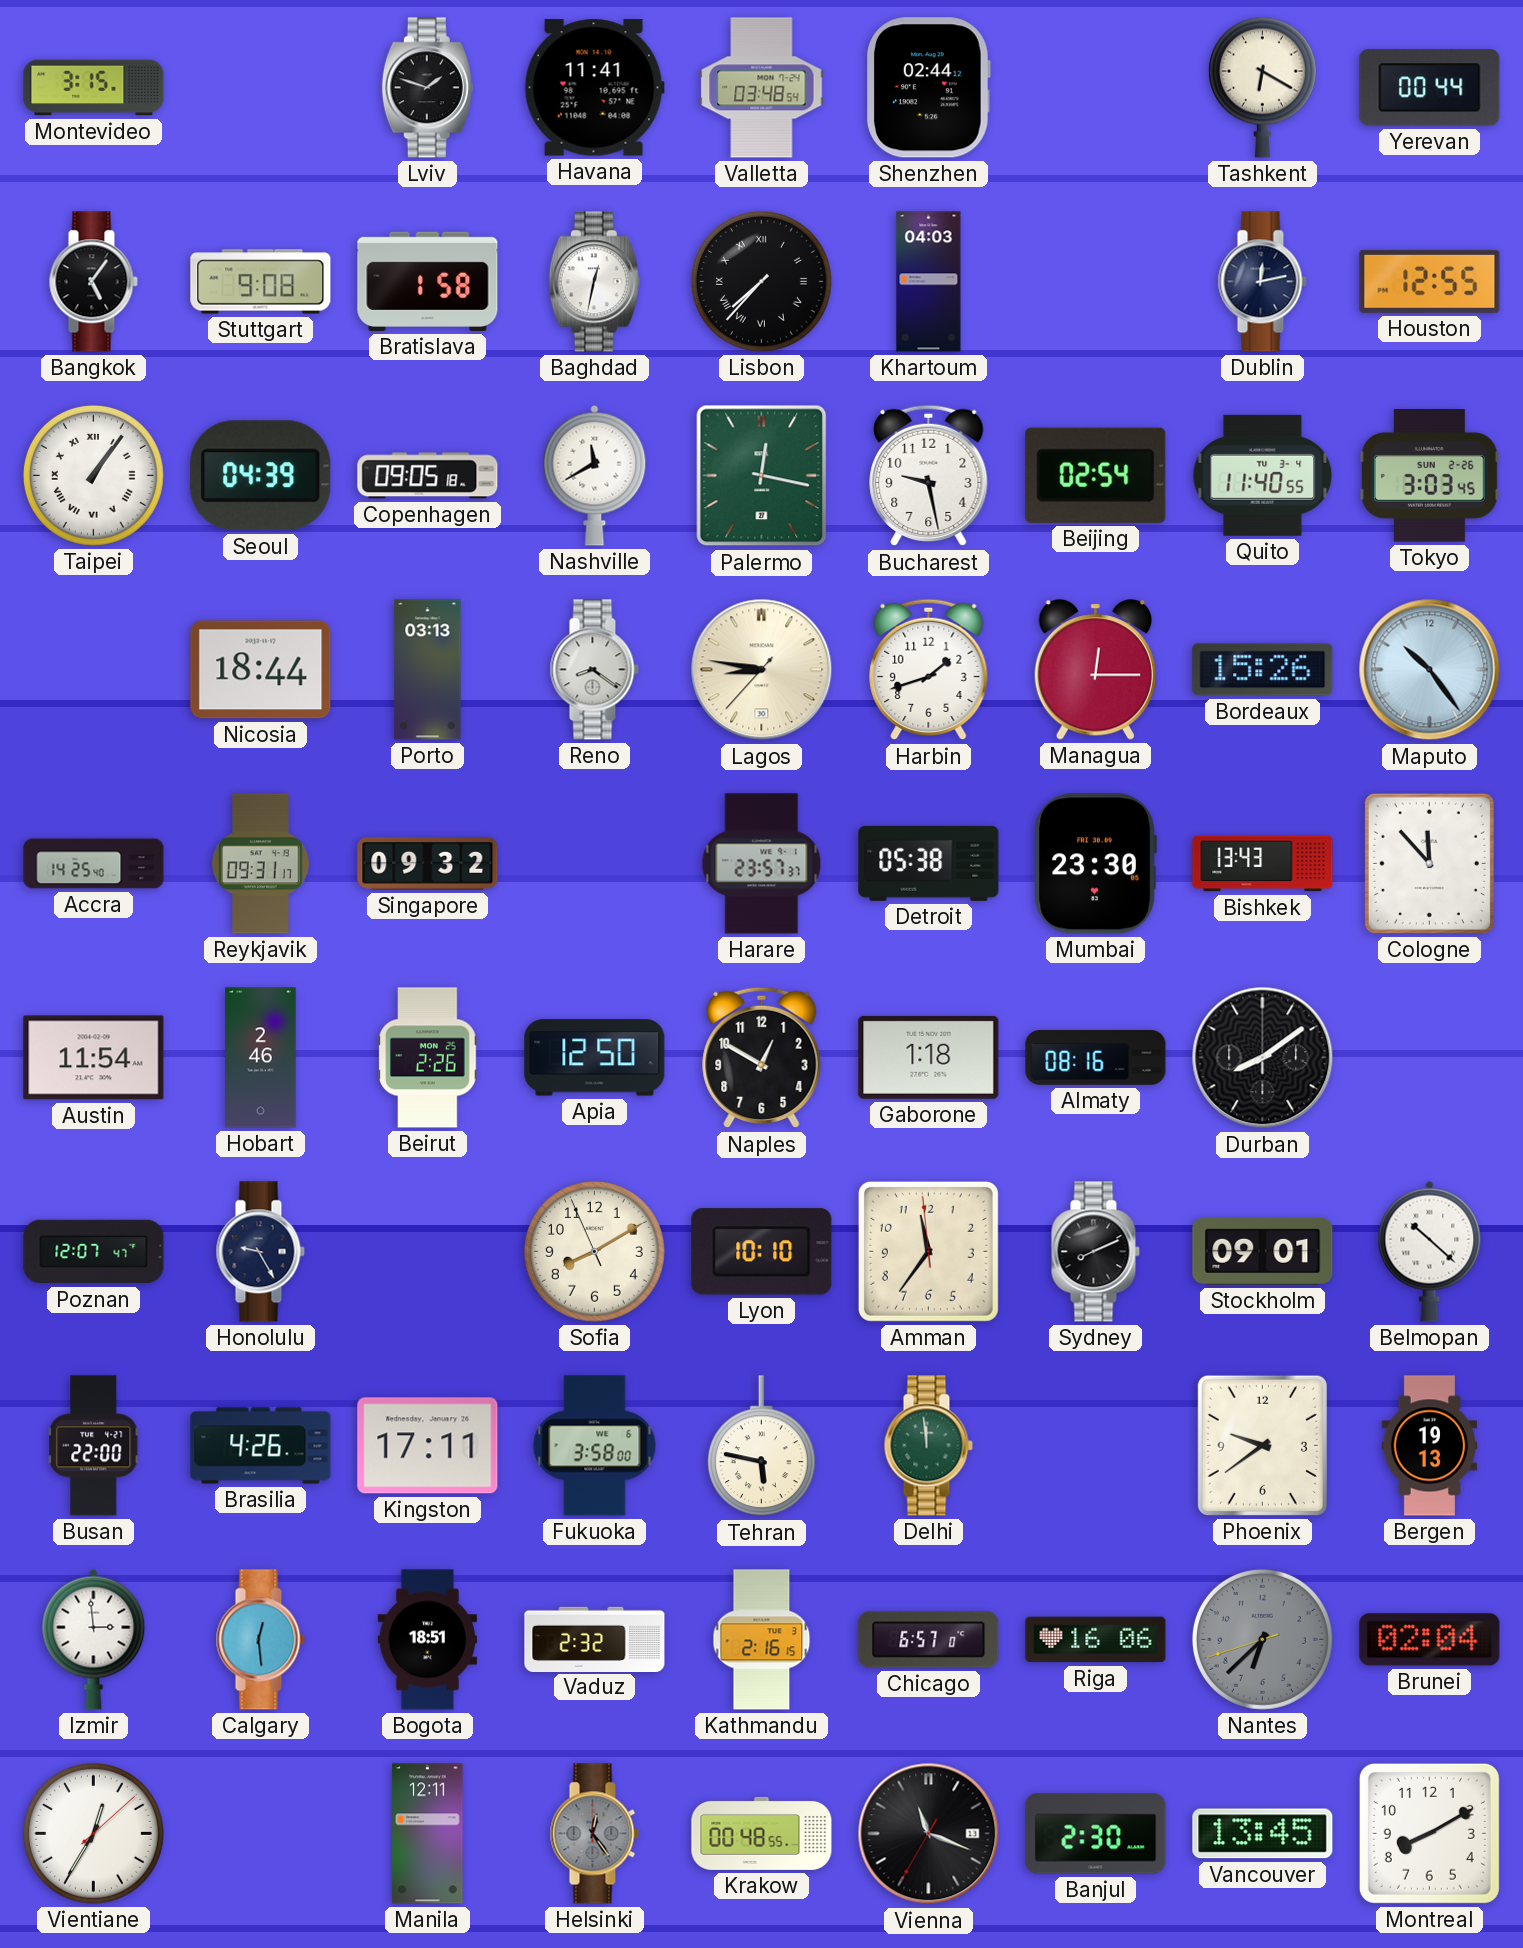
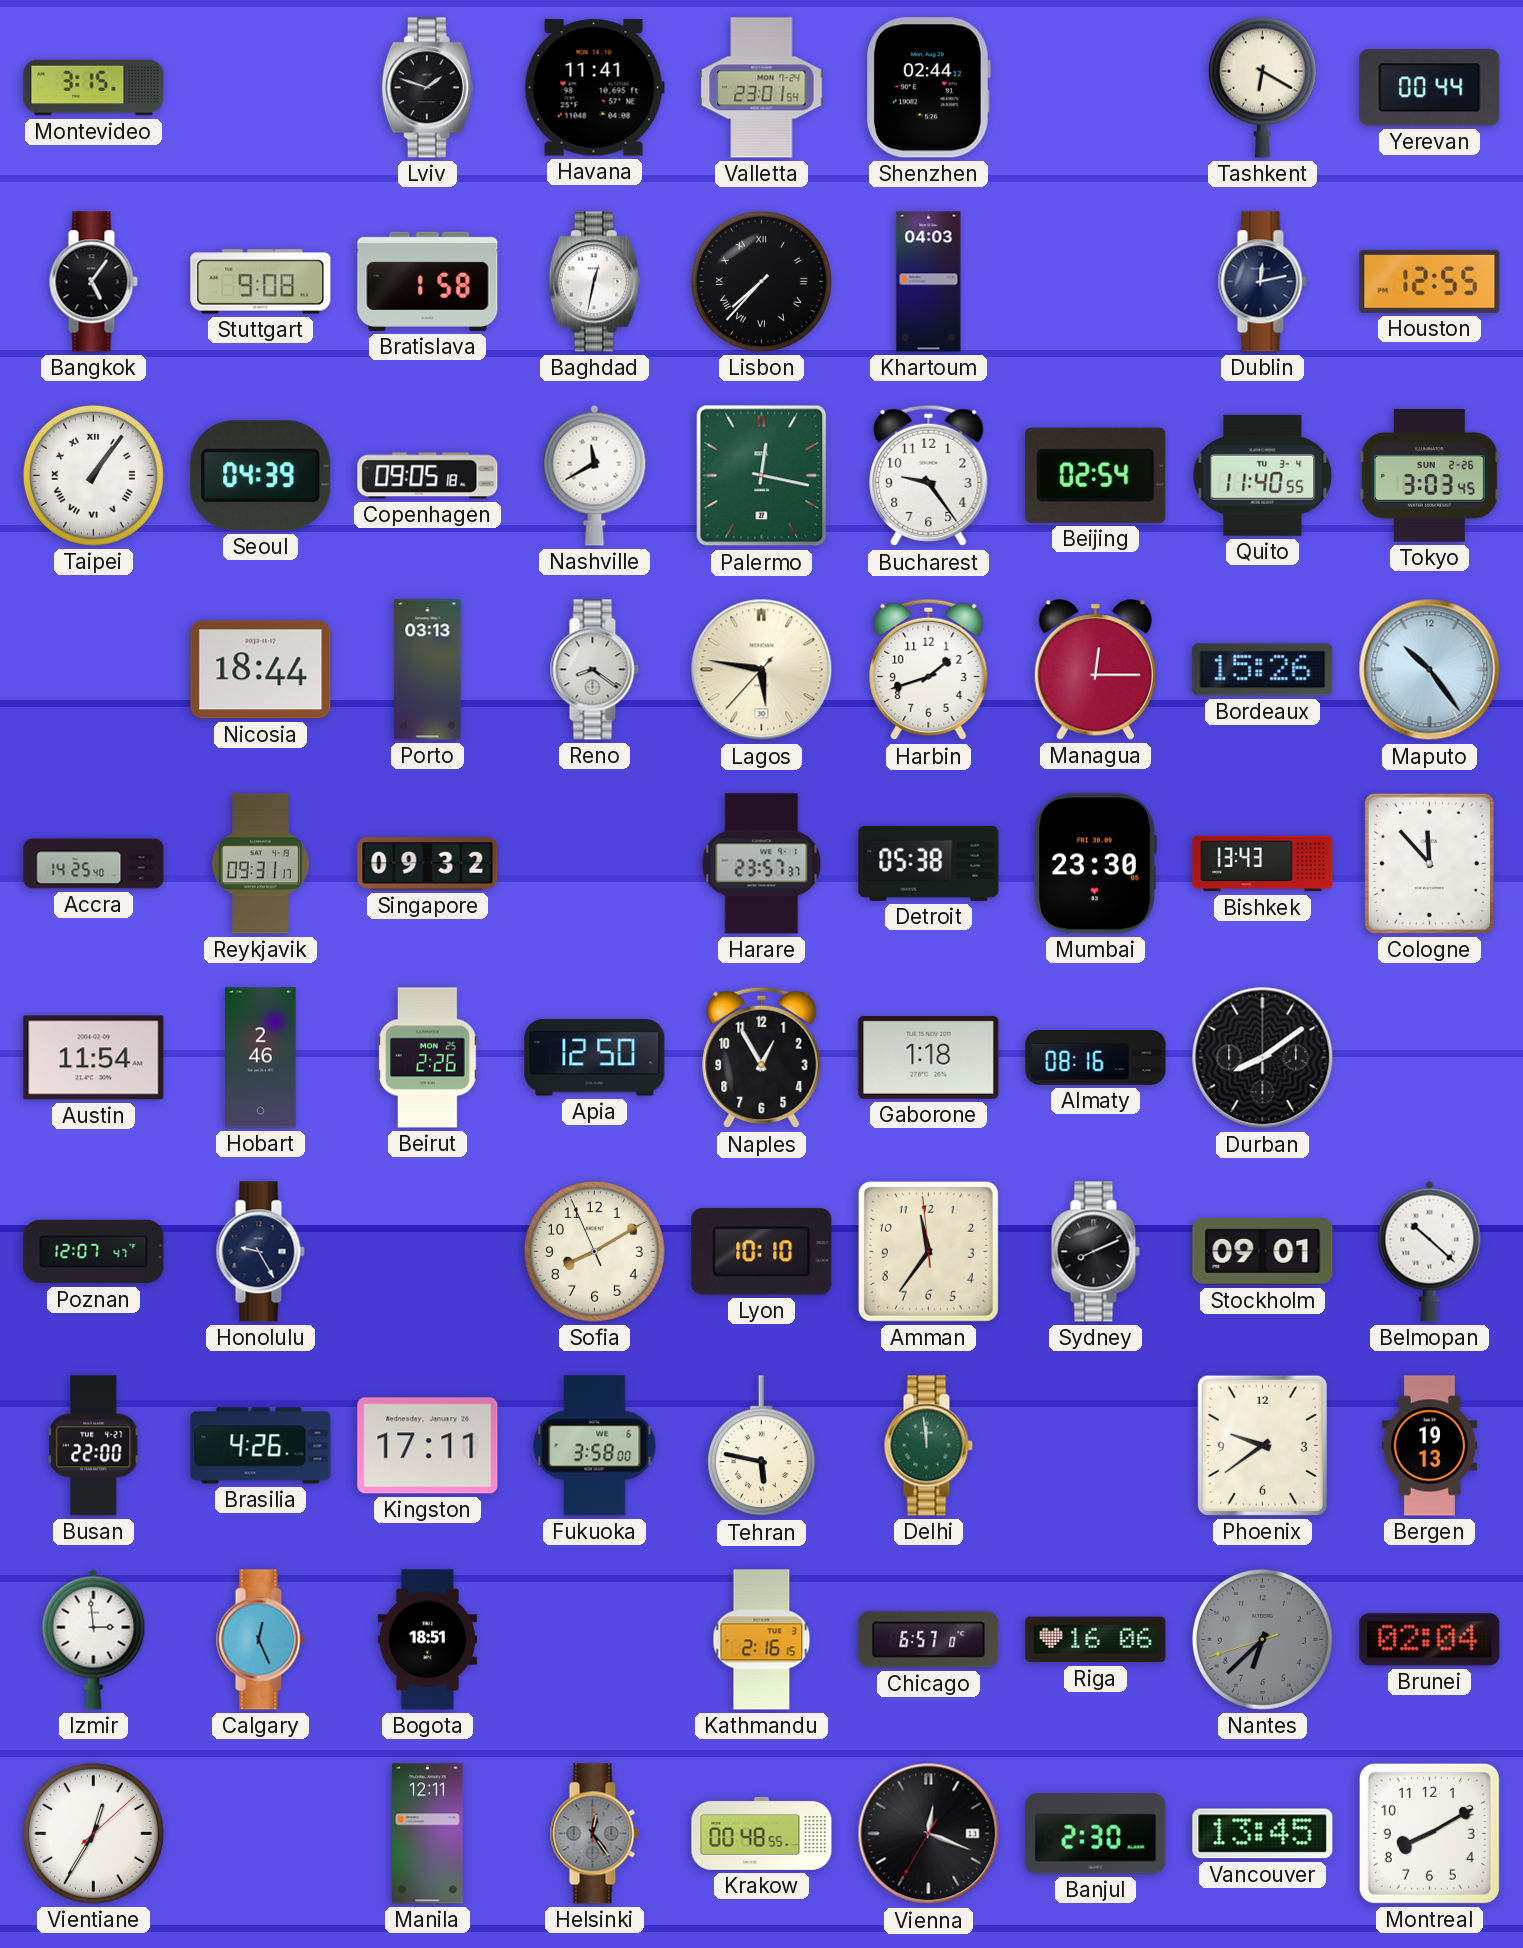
Valletta: 03:48 -> 23:01
Bucharest: 9:28 -> 9:24
Lagos: 8:46 -> 5:46
Naples: 12:50 -> 12:55
Calgary: 12:29 -> 12:26
Vaduz: 2:32 -> none
Vienna: 11:18 -> 12:18
